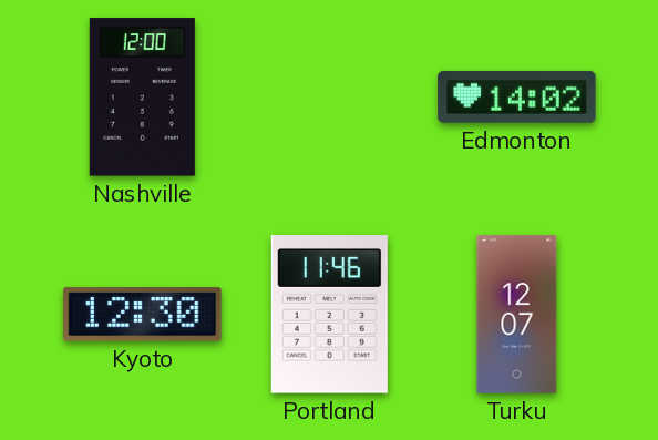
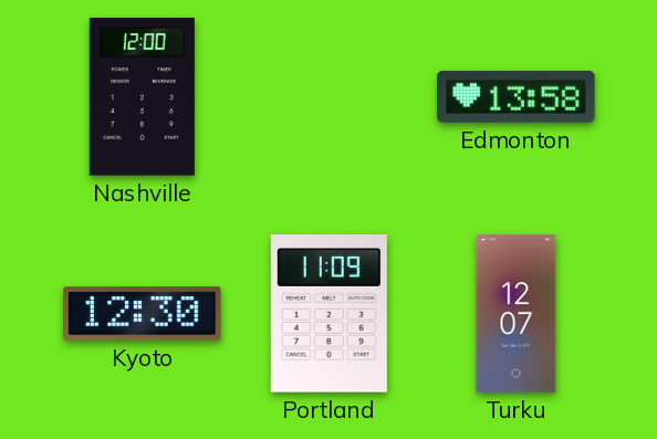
Edmonton: 14:02 -> 13:58
Portland: 11:46 -> 11:09
